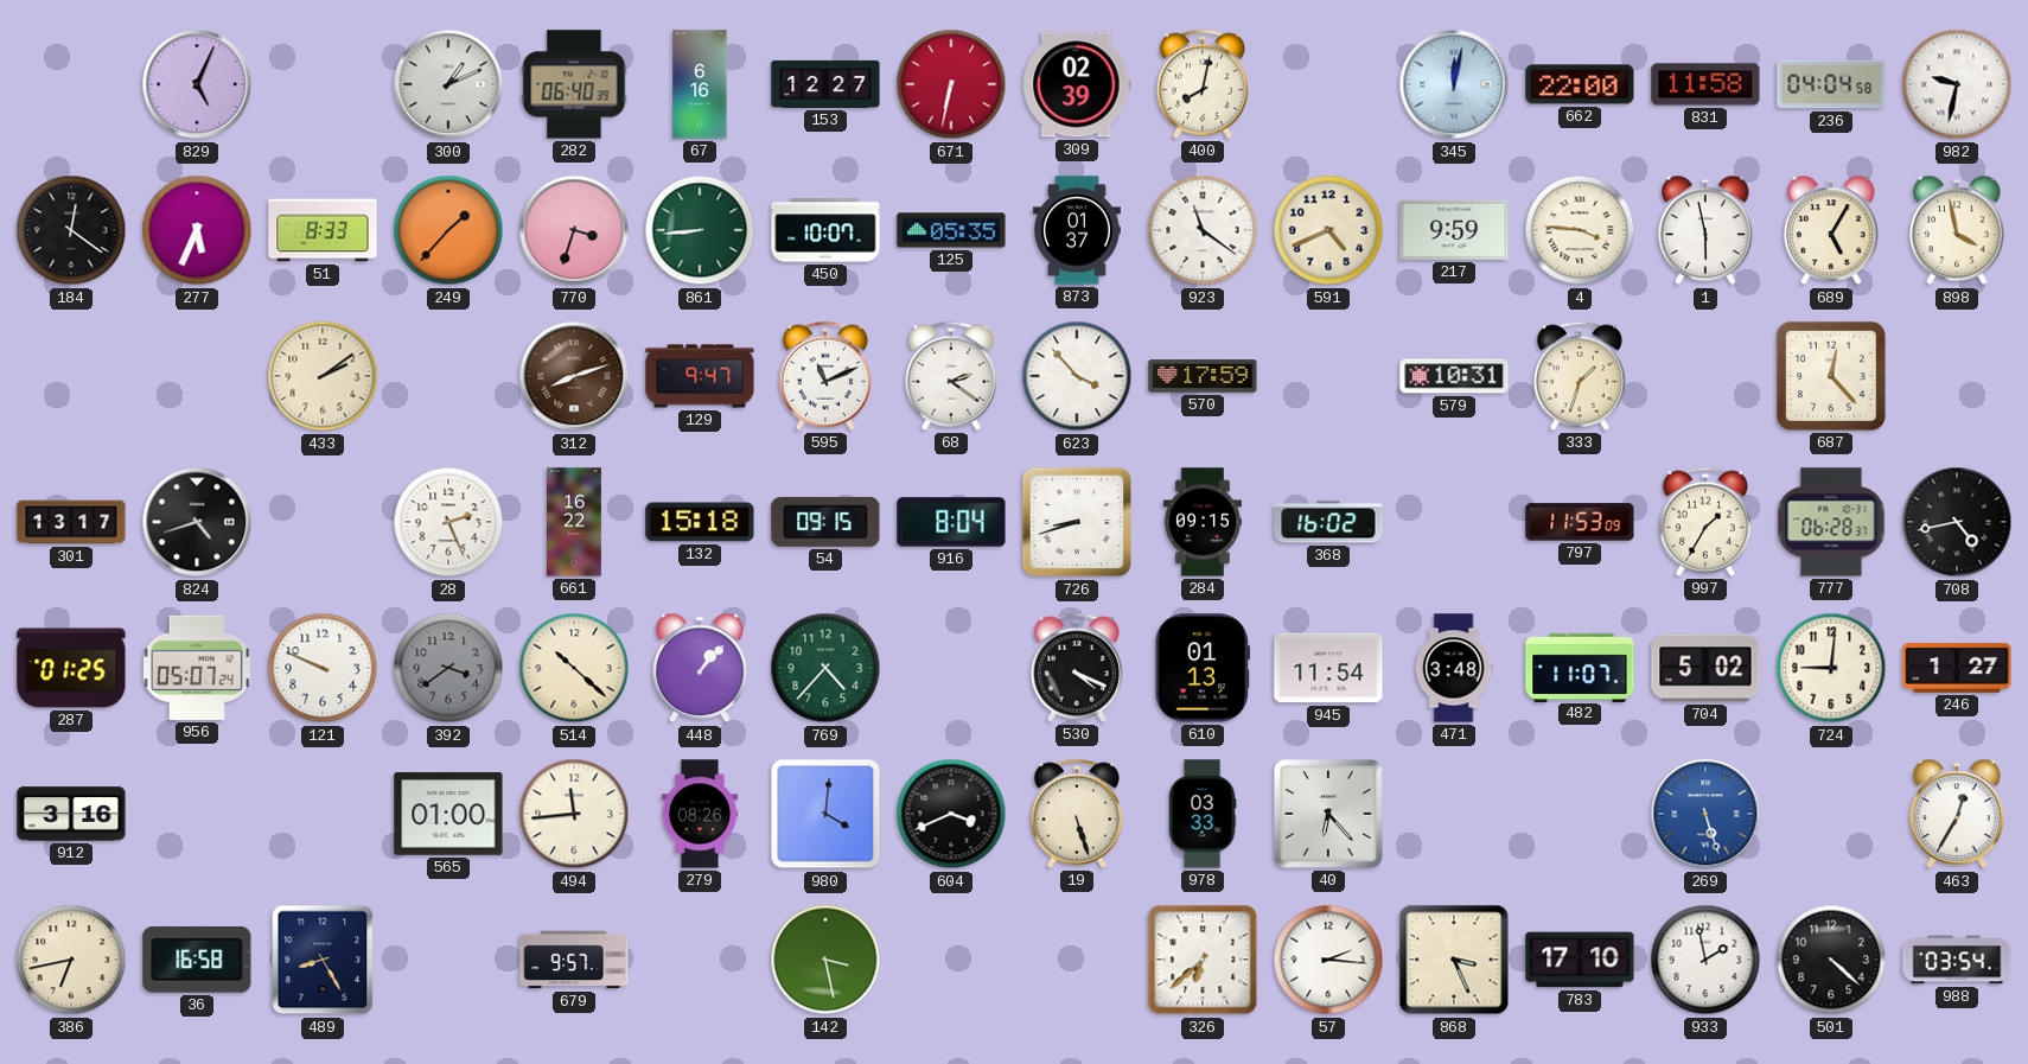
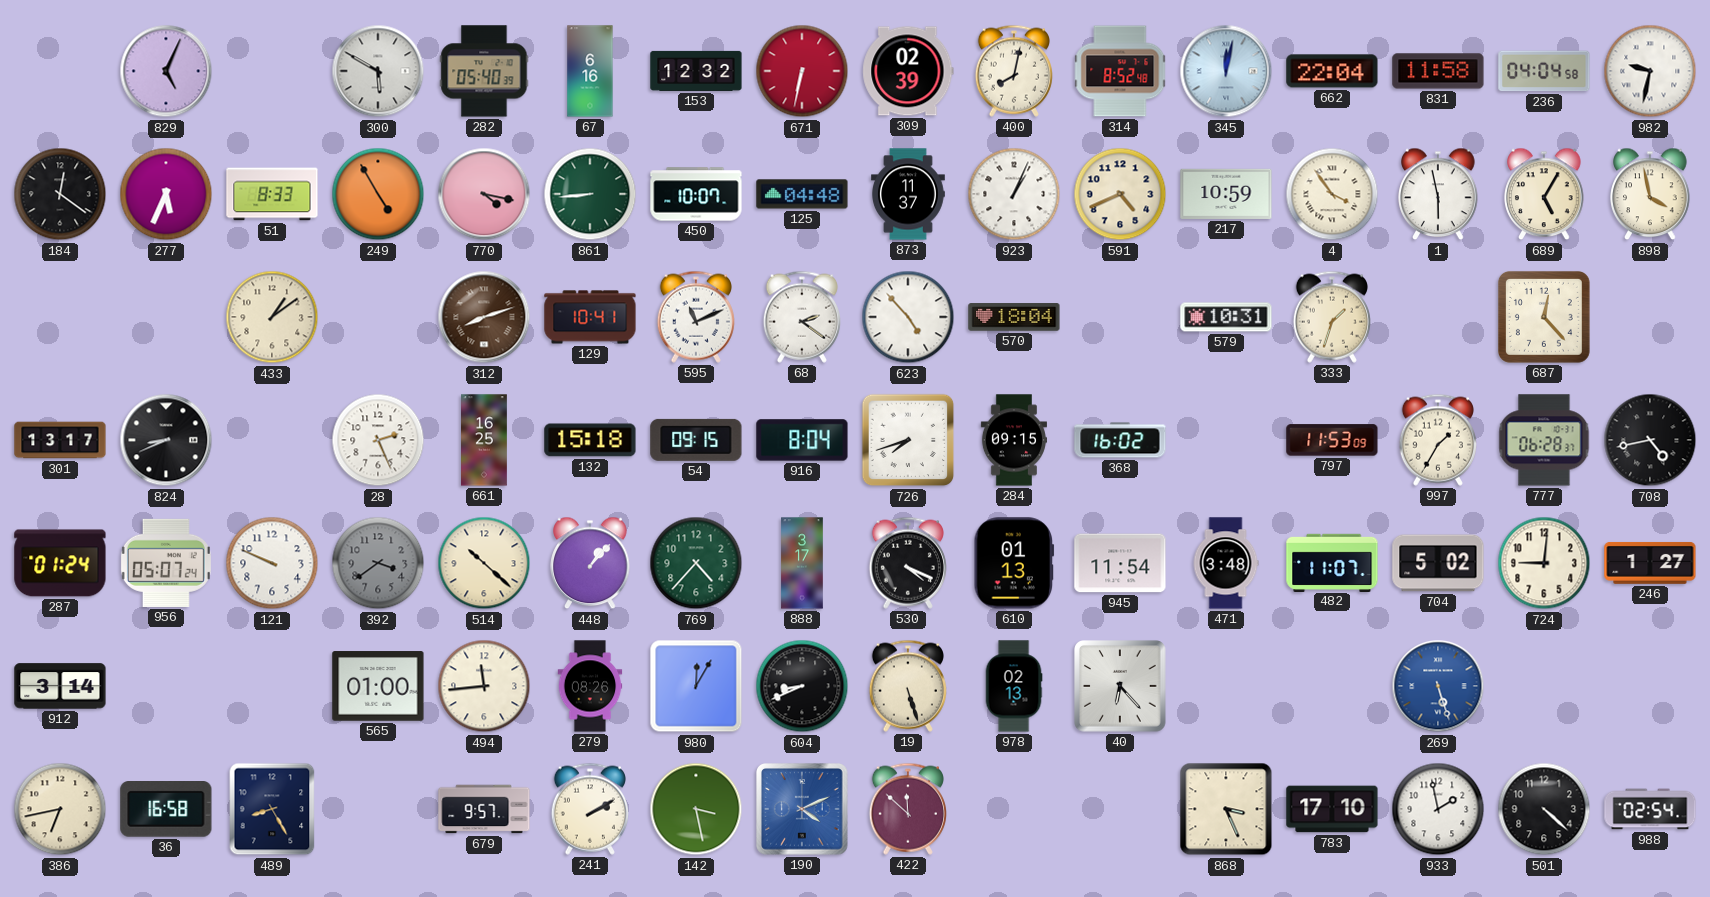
300: 1:11 -> 5:50
282: 06:40 -> 05:40
153: 12:27 -> 12:32
314: none -> 8:52
662: 22:00 -> 22:04
249: 1:37 -> 4:55
770: 3:33 -> 4:17
125: 05:35 -> 04:48
873: 01:37 -> 11:37
923: 11:21 -> 1:04
217: 9:59 -> 10:59
4: 3:46 -> 3:54
433: 2:09 -> 1:09
129: 9:47 -> 10:41
623: 3:53 -> 4:53
570: 17:59 -> 18:04
824: 4:42 -> 8:41
661: 16:22 -> 16:25
726: 8:42 -> 7:42
287: 01:25 -> 01:24
888: none -> 3:17
912: 3:16 -> 3:14
980: 4:01 -> 12:05
604: 3:41 -> 8:41
978: 03:33 -> 02:13
463: 12:35 -> none
241: none -> 2:10
190: none -> 4:11
422: none -> 11:52
326: 6:38 -> none
57: 2:16 -> none
988: 03:54 -> 02:54
